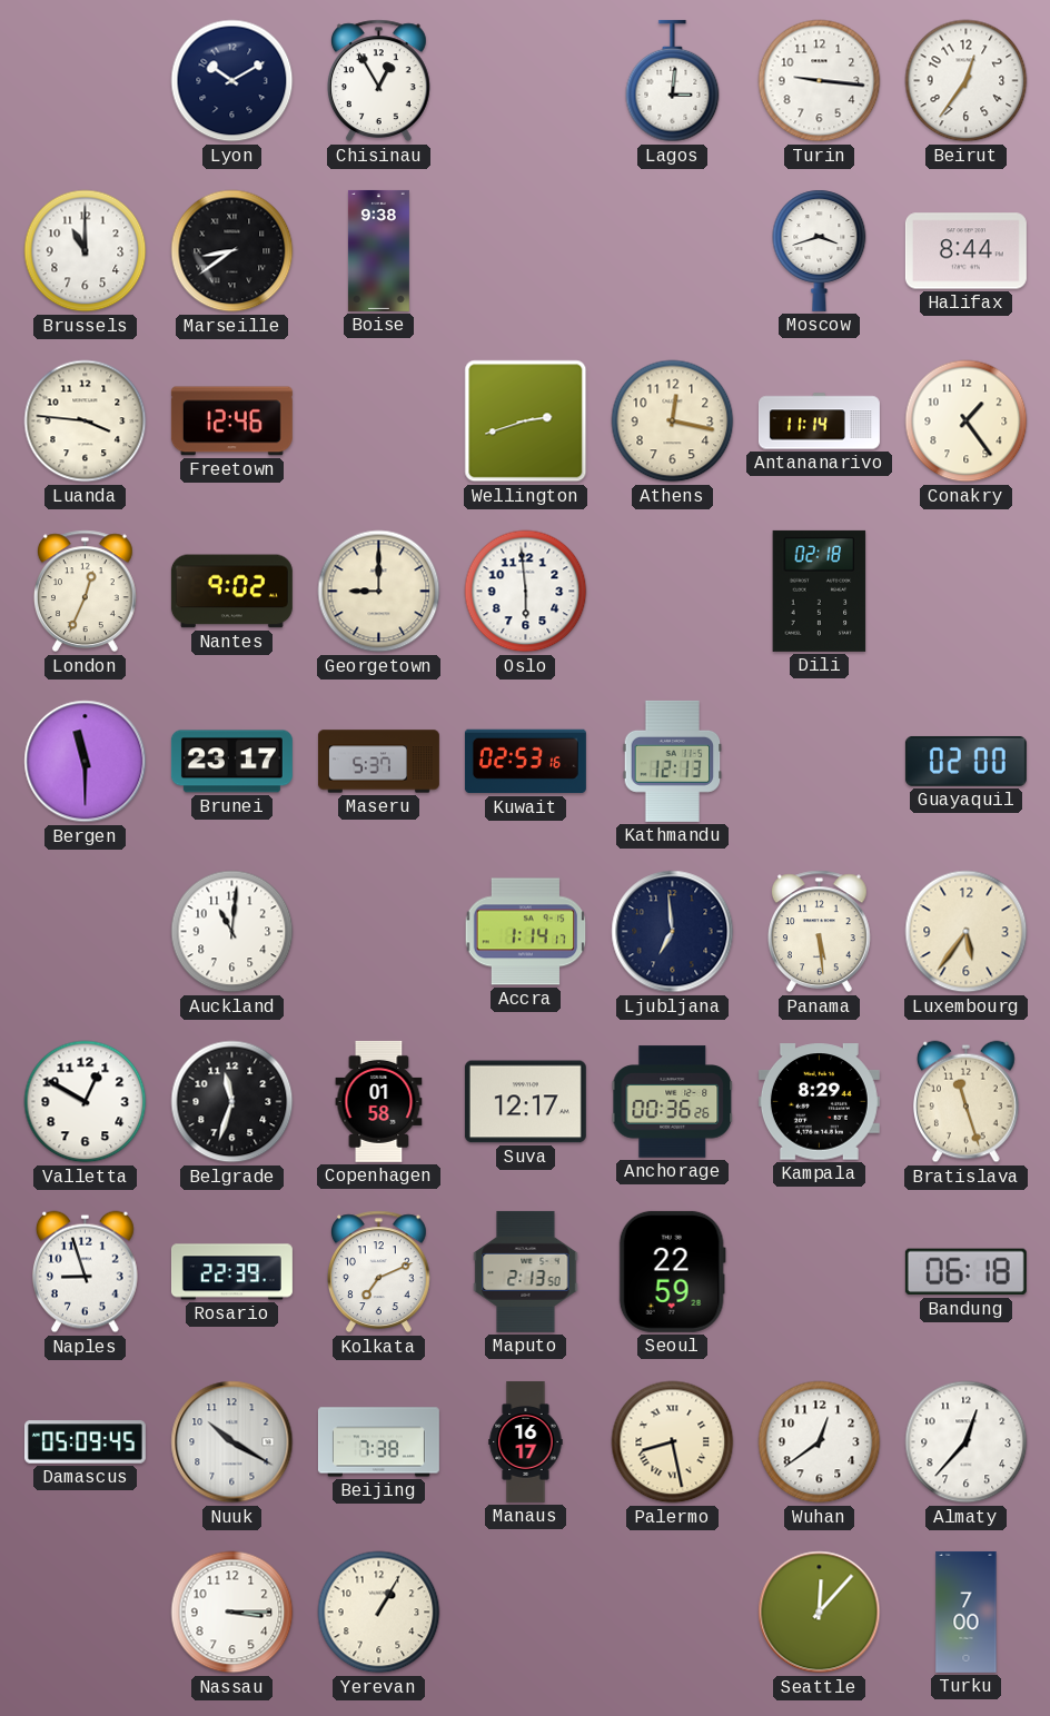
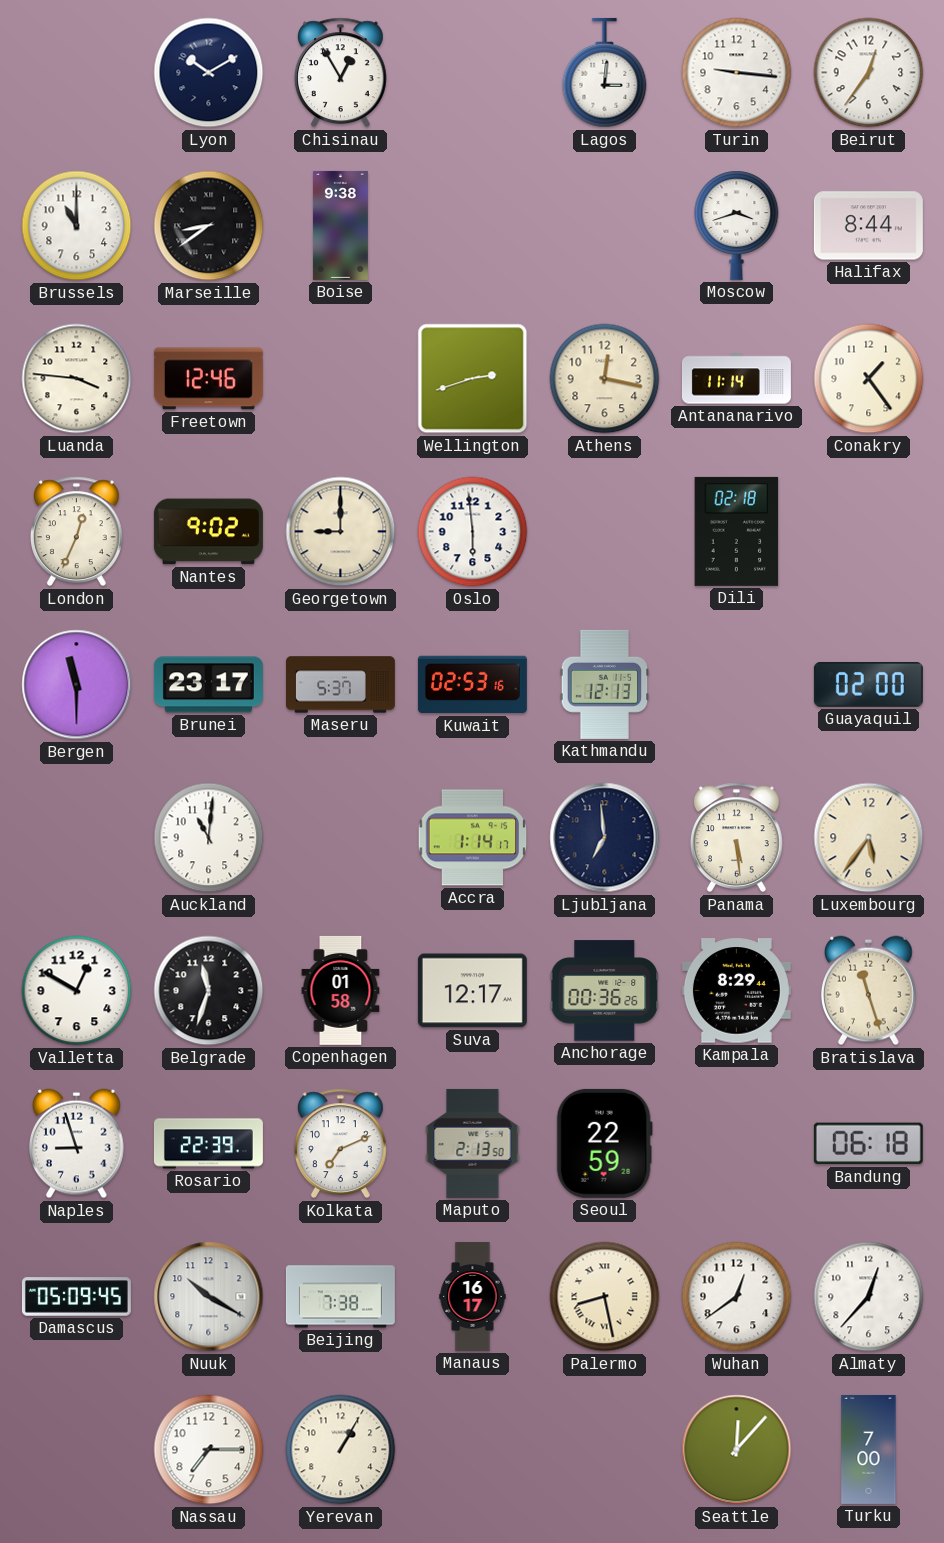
Nassau: 3:15 -> 7:15
